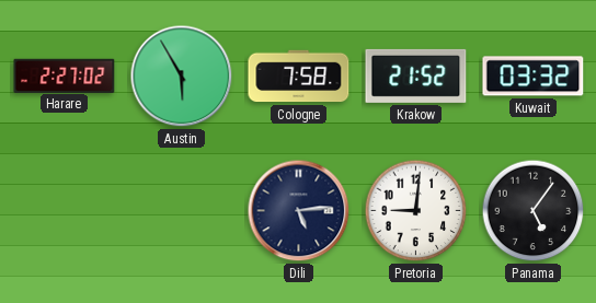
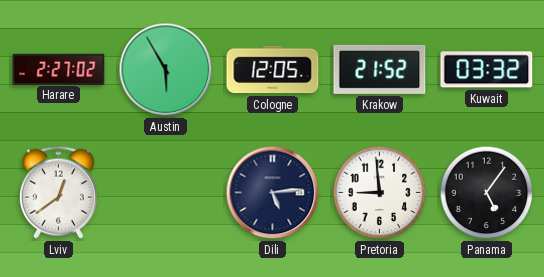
Cologne: 7:58 -> 12:05
Lviv: none -> 12:39
Pretoria: 9:01 -> 8:59
